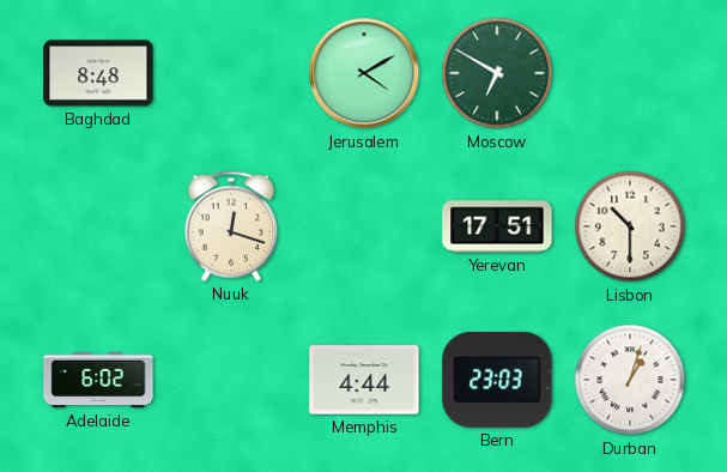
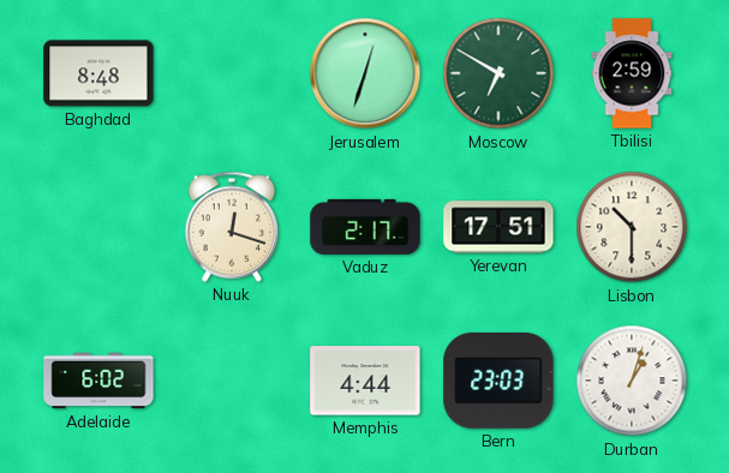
Jerusalem: 4:10 -> 12:33
Tbilisi: none -> 2:59
Vaduz: none -> 2:17
